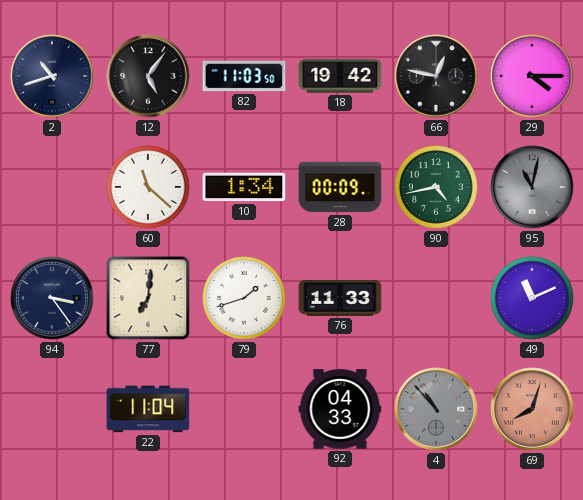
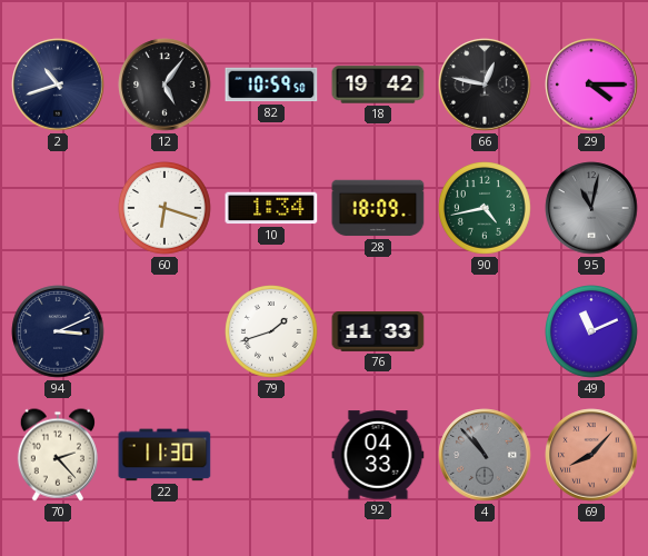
82: 11:03 -> 10:59
60: 11:22 -> 6:18
28: 00:09 -> 18:09
94: 3:24 -> 3:11
77: 7:01 -> none
70: none -> 2:23
22: 11:04 -> 11:30
69: 8:03 -> 8:07
